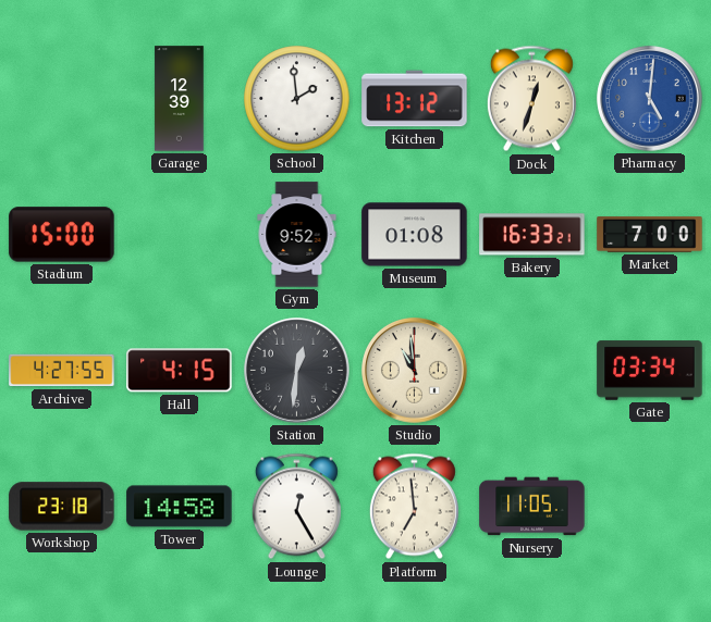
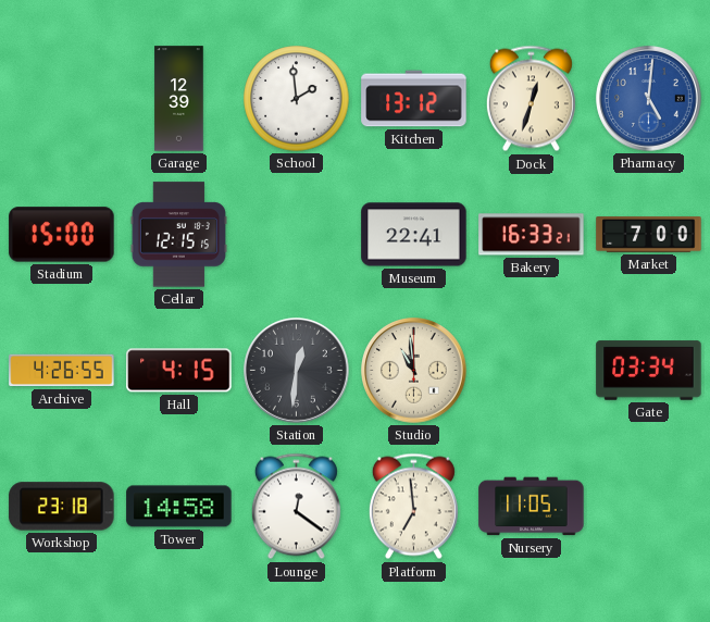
Cellar: none -> 12:15
Gym: 9:52 -> none
Museum: 01:08 -> 22:41
Archive: 4:27 -> 4:26
Lounge: 12:25 -> 12:21
